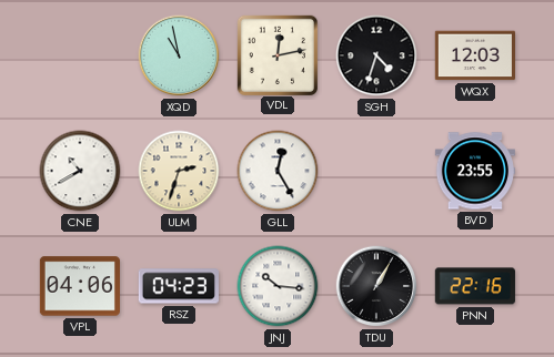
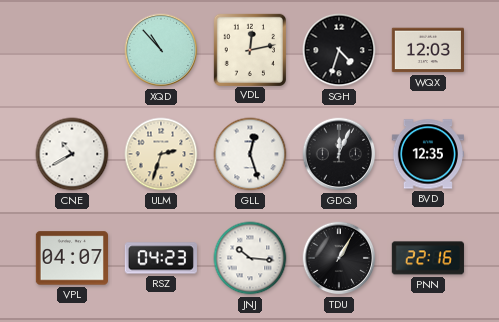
XQD: 10:58 -> 10:53
GLL: 12:25 -> 12:27
GDQ: none -> 12:04
BVD: 23:55 -> 12:35
VPL: 04:06 -> 04:07
